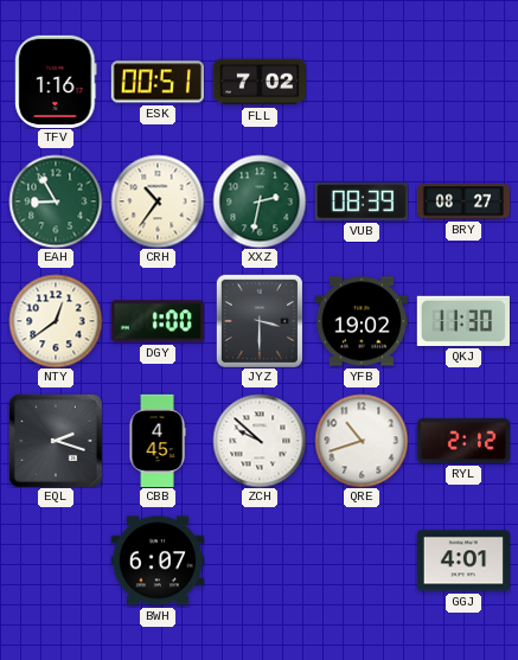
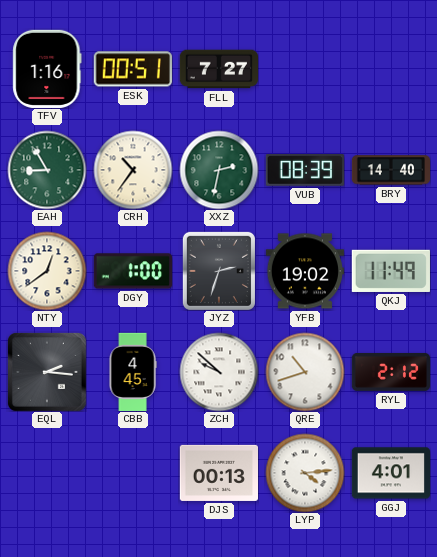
FLL: 7:02 -> 7:27
BRY: 08:27 -> 14:40
JYZ: 3:30 -> 2:33
QKJ: 11:30 -> 11:49
EQL: 2:18 -> 2:16
BWH: 6:07 -> none
DJS: none -> 00:13
LYP: none -> 4:14
